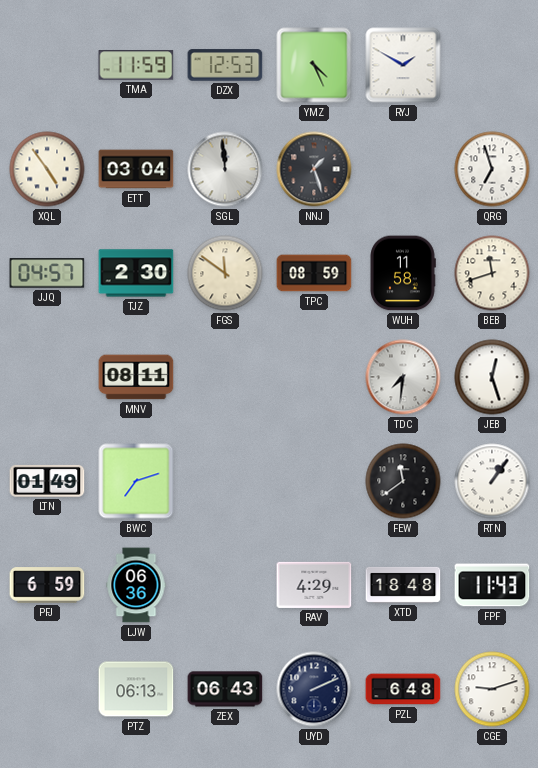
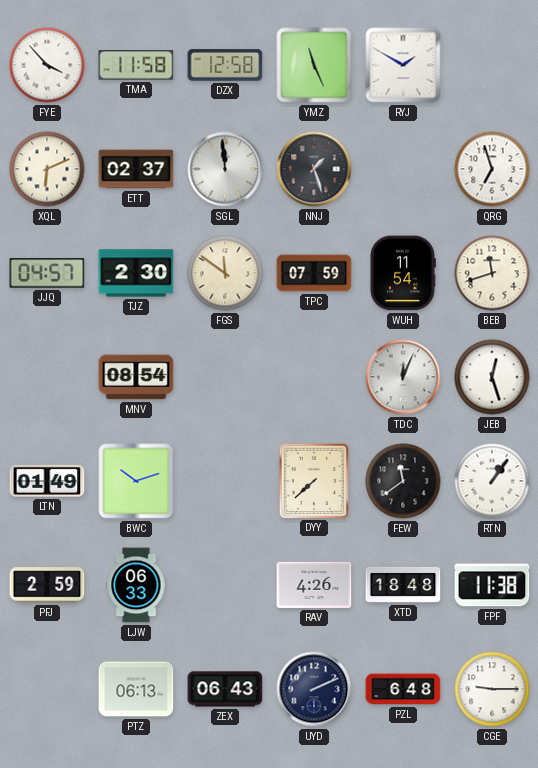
FYE: none -> 3:53
TMA: 11:59 -> 11:58
DZX: 12:53 -> 12:58
YMZ: 4:26 -> 11:26
XQL: 4:54 -> 6:11
ETT: 03:04 -> 02:37
TPC: 08:59 -> 07:59
WUH: 11:58 -> 11:54
MNV: 08:11 -> 08:54
TDC: 7:31 -> 12:04
BWC: 7:12 -> 10:12
DYY: none -> 7:38
PFJ: 6:59 -> 2:59
LJW: 06:36 -> 06:33
RAV: 4:29 -> 4:26
FPF: 11:43 -> 11:38
CGE: 9:12 -> 9:15
